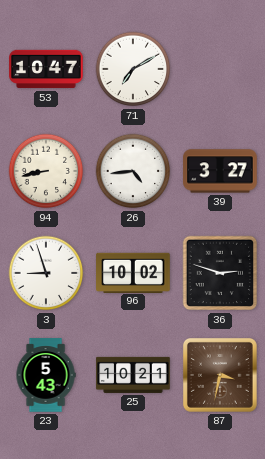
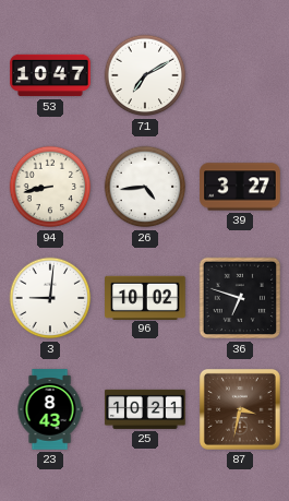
3: 8:57 -> 9:01
36: 2:48 -> 6:48
23: 5:43 -> 8:43
